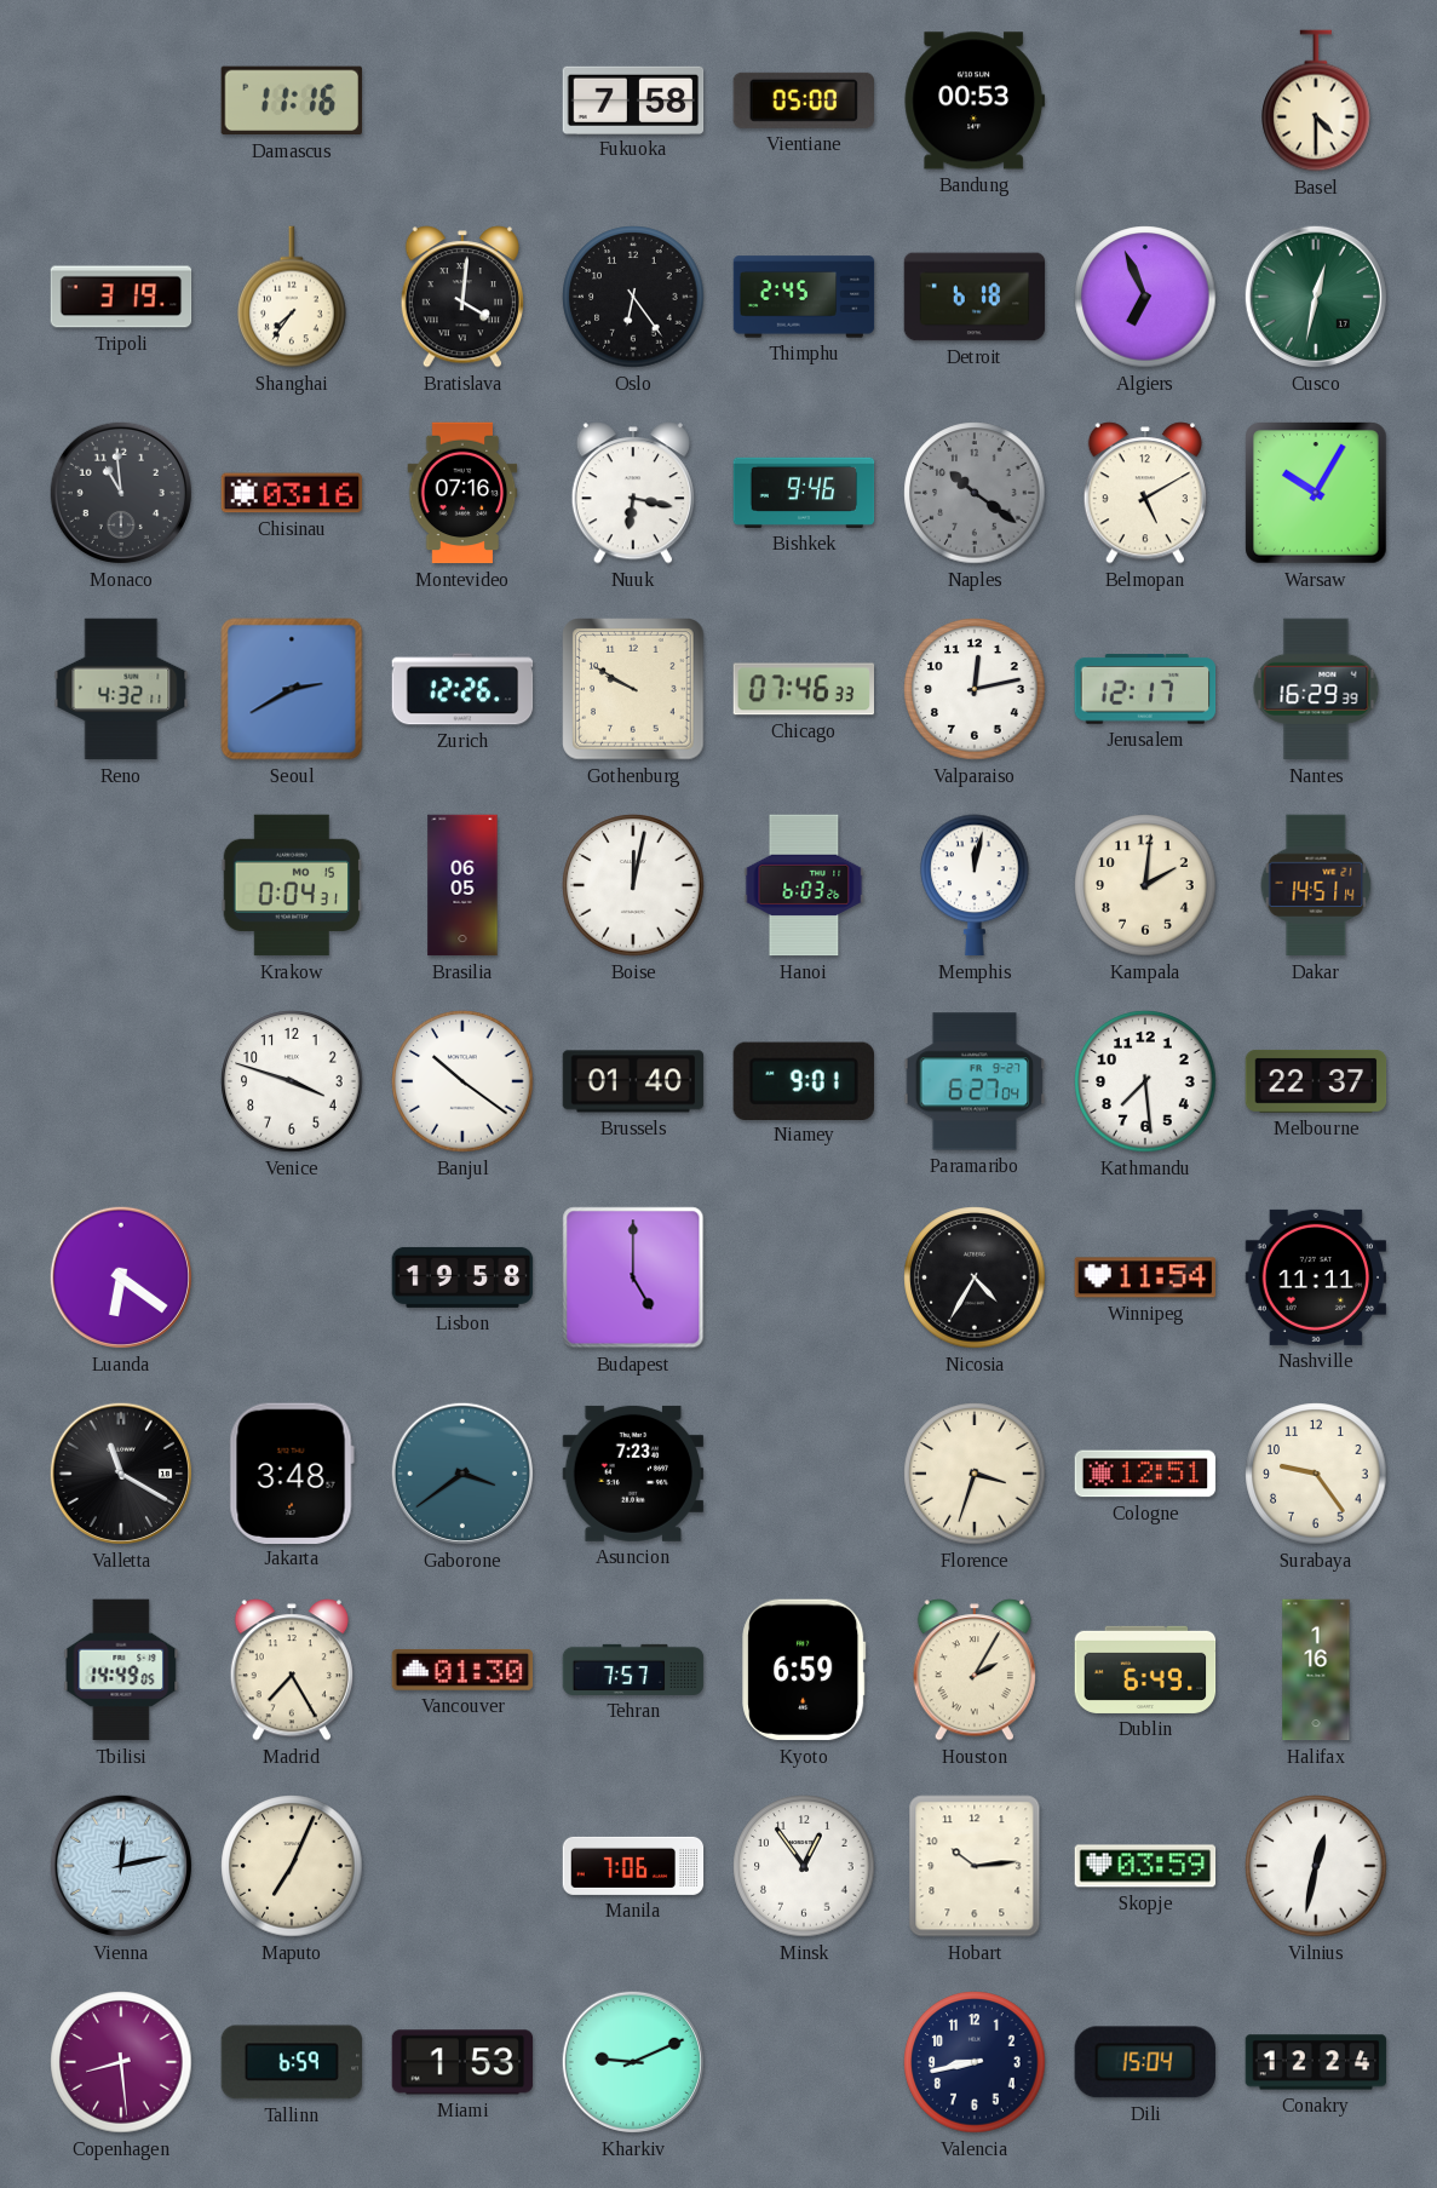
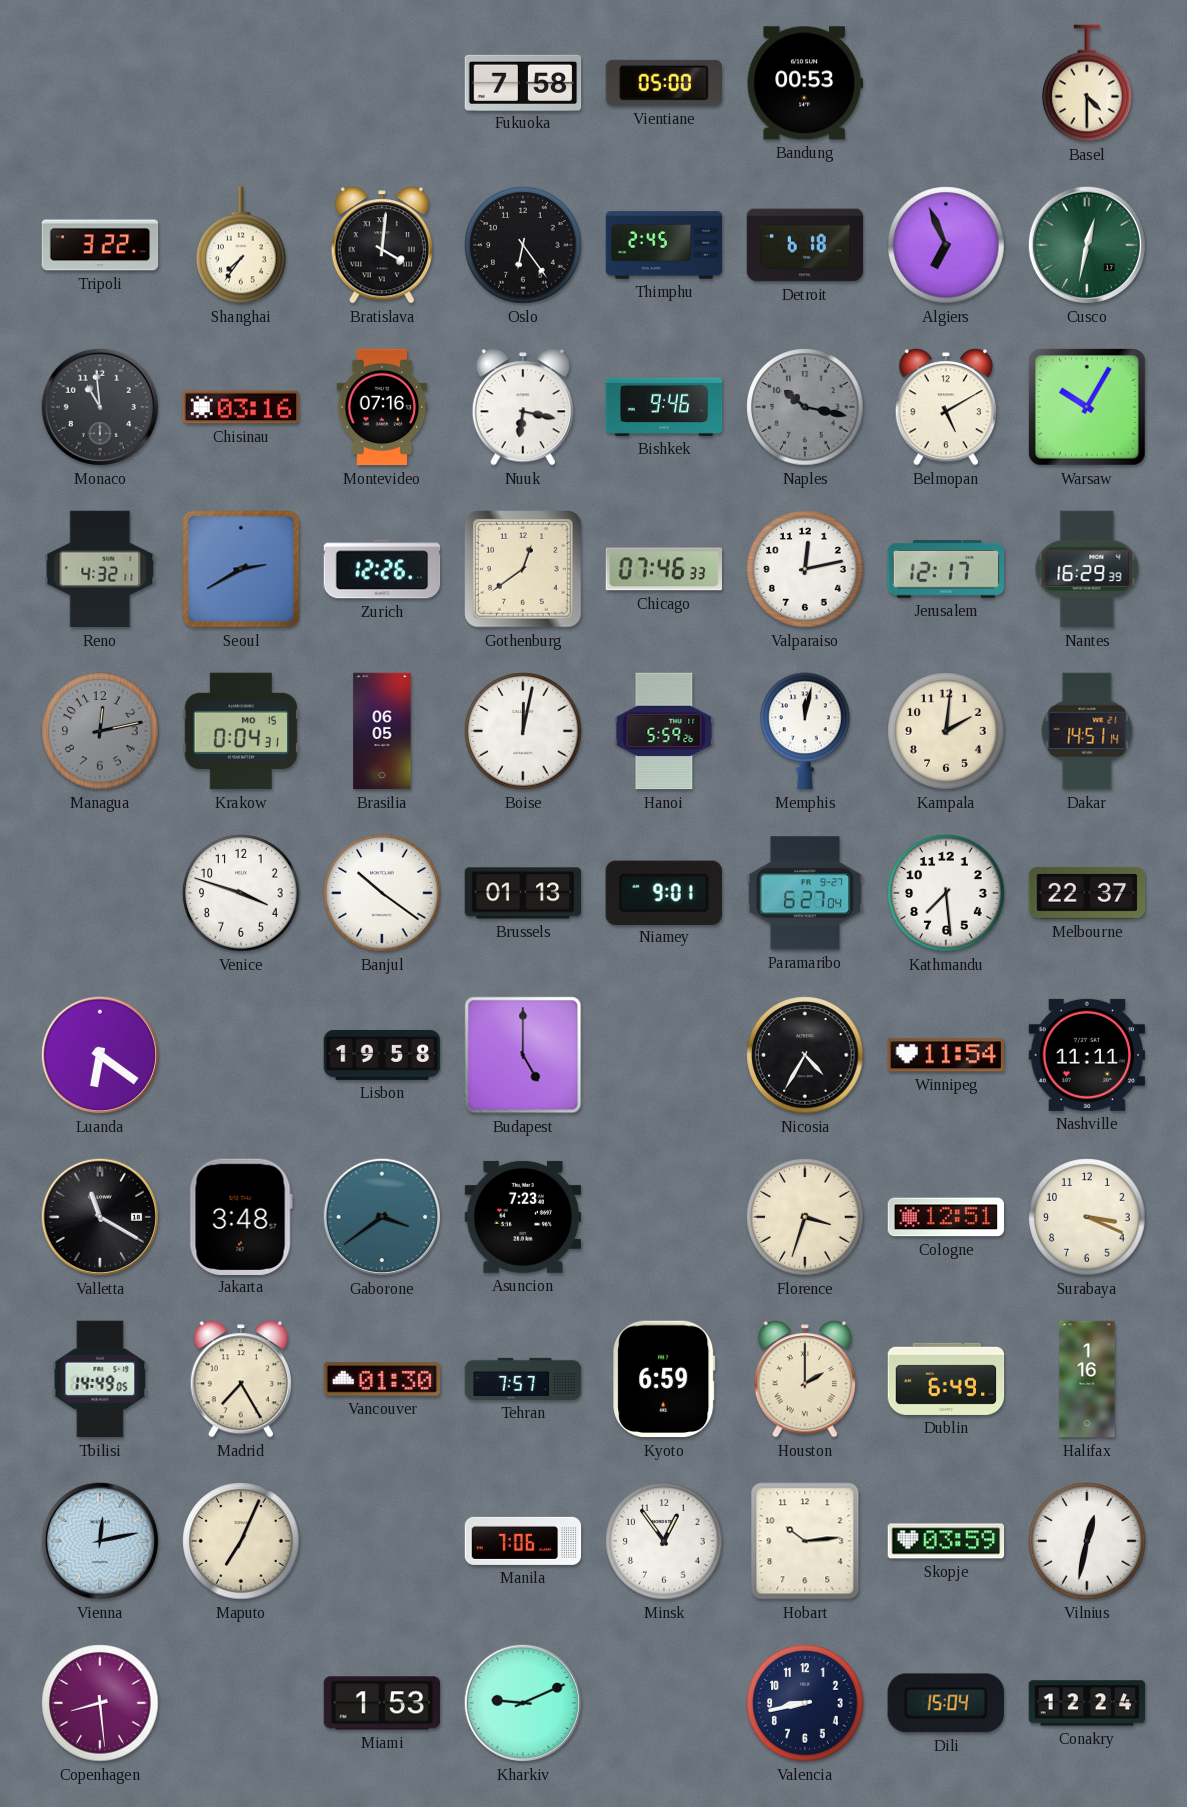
Damascus: 11:16 -> none
Tripoli: 3:19 -> 3:22
Naples: 10:21 -> 10:17
Gothenburg: 9:50 -> 12:39
Managua: none -> 12:13
Hanoi: 6:03 -> 5:59
Brussels: 01:40 -> 01:13
Surabaya: 9:24 -> 3:19
Houston: 2:05 -> 2:00
Tallinn: 6:59 -> none
